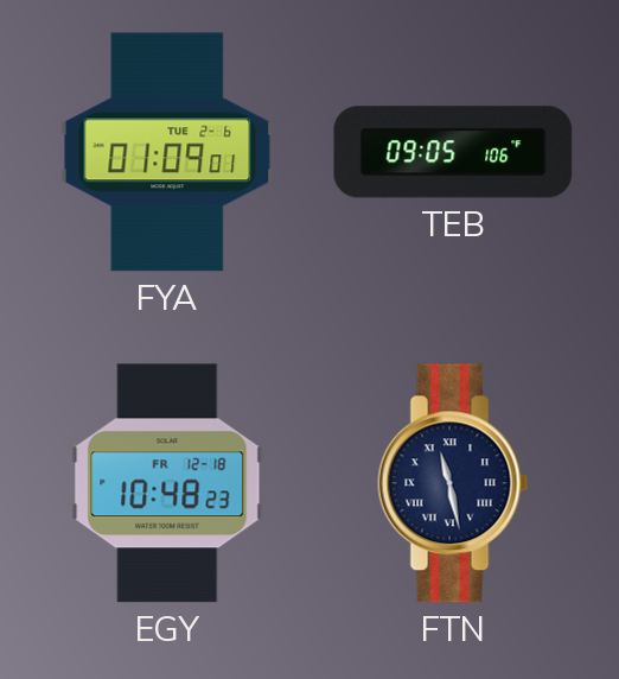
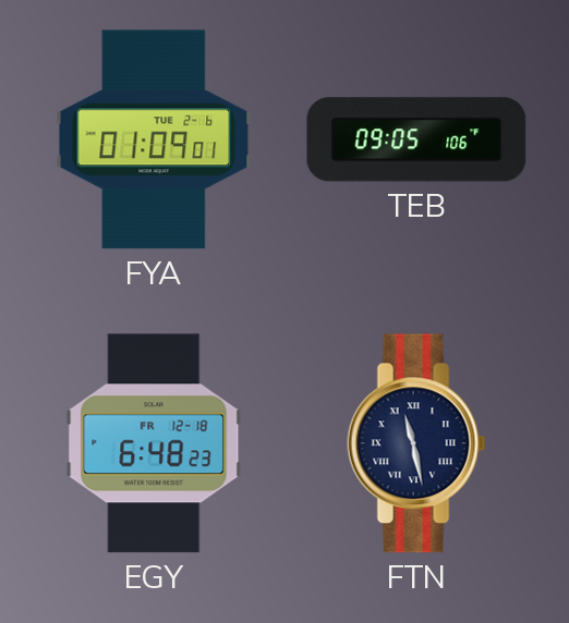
EGY: 10:48 -> 6:48
